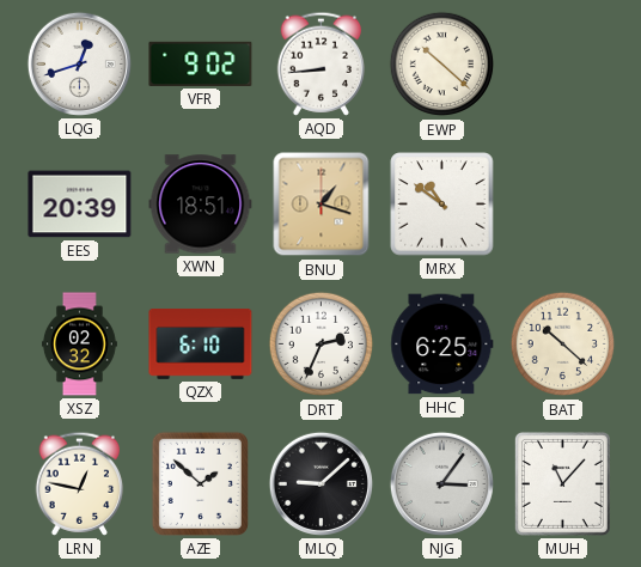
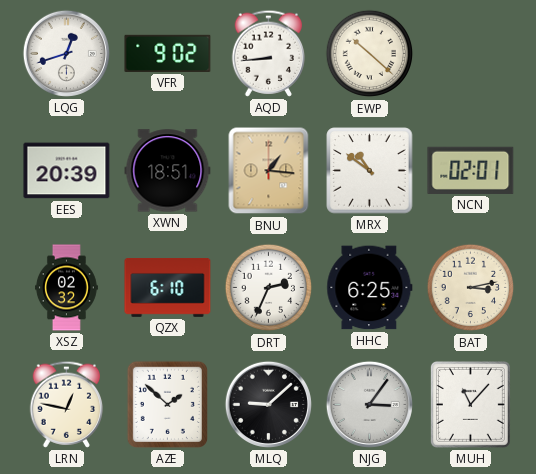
BNU: 1:18 -> 1:16
NCN: none -> 02:01
BAT: 10:22 -> 3:13
